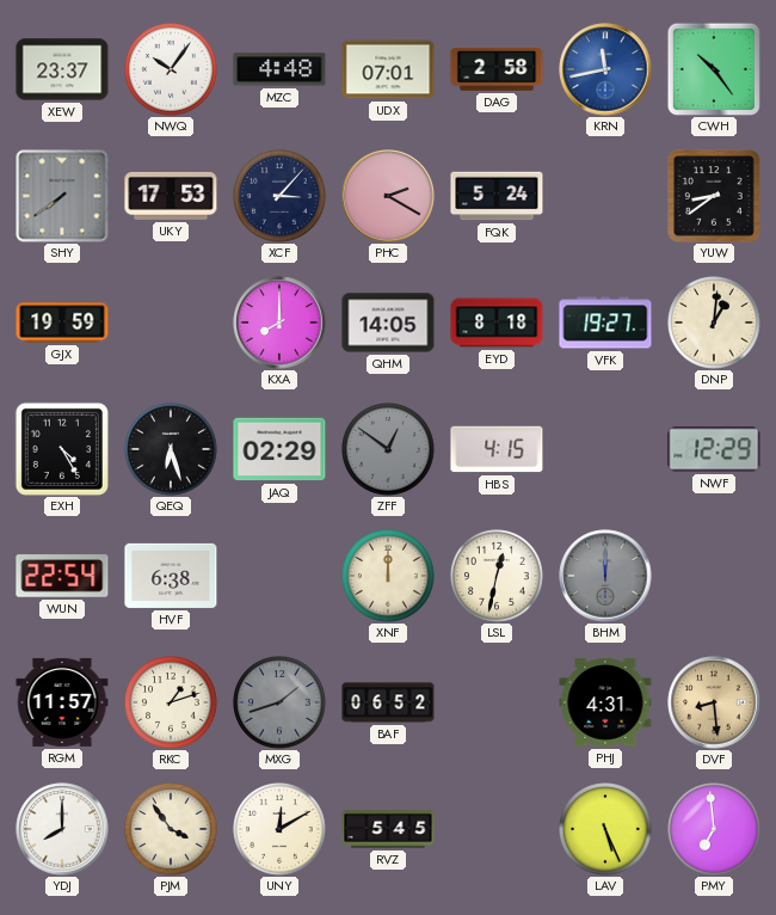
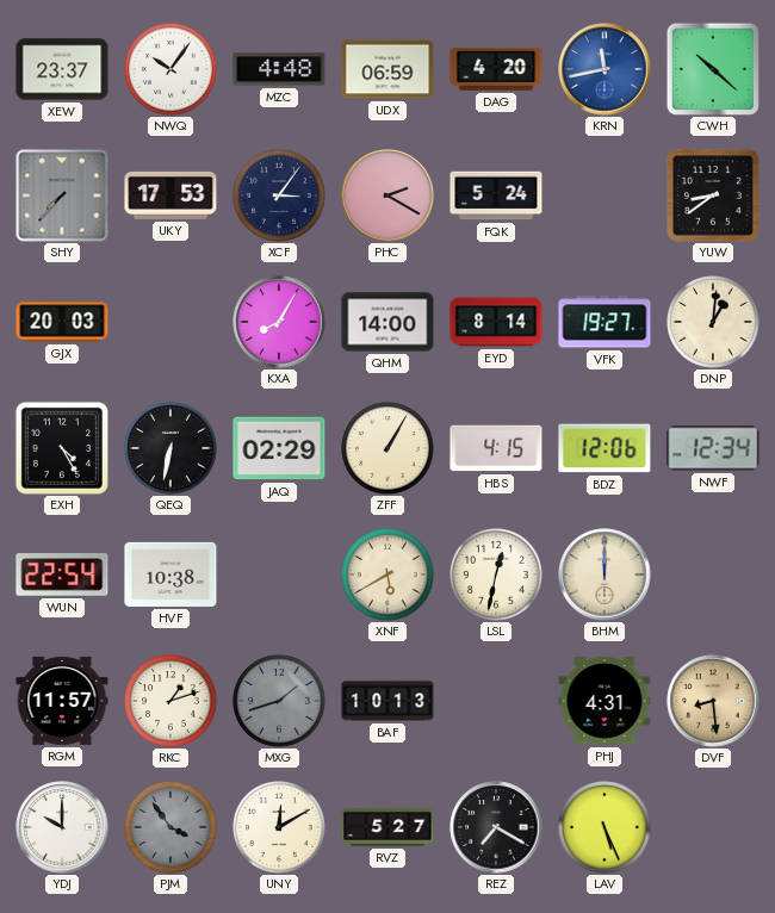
UDX: 07:01 -> 06:59
DAG: 2:58 -> 4:20
CWH: 10:24 -> 10:22
SHY: 7:39 -> 7:37
XCF: 3:07 -> 3:06
GJX: 19:59 -> 20:03
KXA: 8:00 -> 8:05
QHM: 14:05 -> 14:00
EYD: 8:18 -> 8:14
QEQ: 6:27 -> 6:32
ZFF: 12:51 -> 1:05
ZFF dial: grey -> cream
BDZ: none -> 12:06
NWF: 12:29 -> 12:34
HVF: 6:38 -> 10:38
XNF: 12:00 -> 5:40
BHM dial: grey -> cream
BAF: 06:52 -> 10:13
YDJ: 8:00 -> 10:00
PJM dial: cream -> grey
RVZ: 5:45 -> 5:27
REZ: none -> 7:20
PMY: 6:59 -> none
